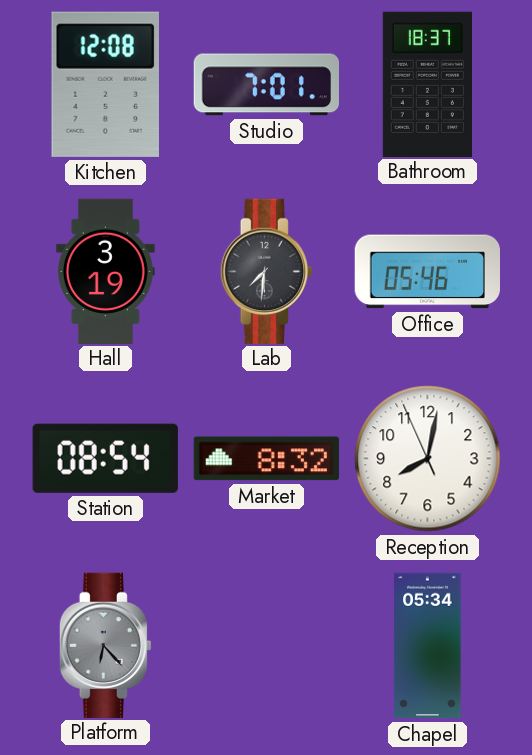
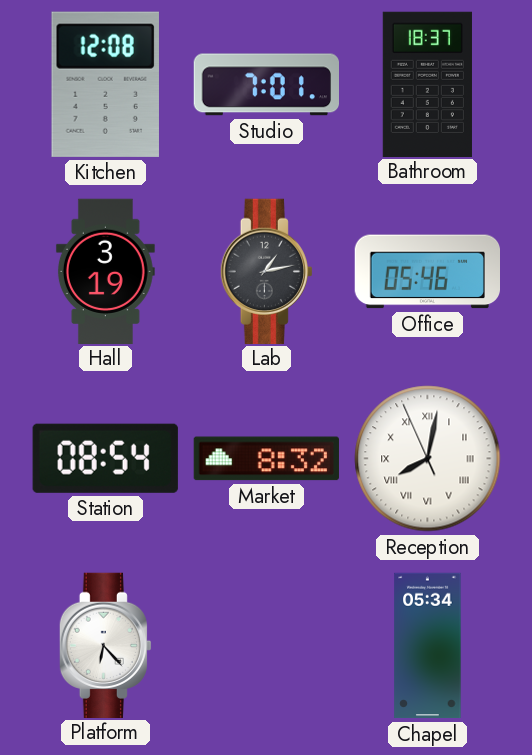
Lab: 7:31 -> 1:13
Reception numerals: Arabic -> Roman
Platform dial: grey -> white
